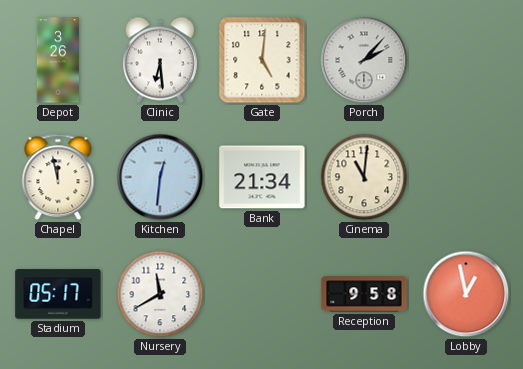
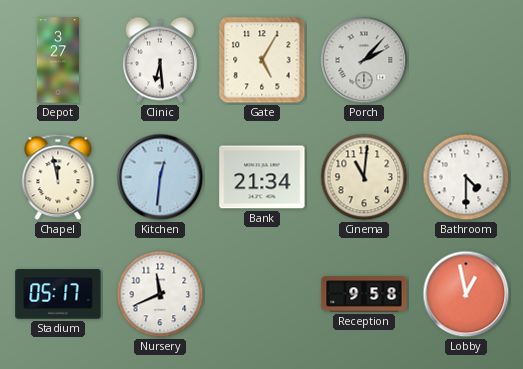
Depot: 3:26 -> 3:27
Gate: 5:01 -> 5:05
Bathroom: none -> 4:30
Nursery: 11:40 -> 11:41
